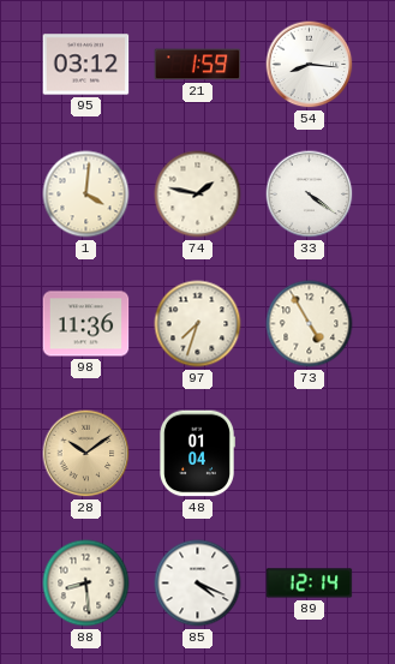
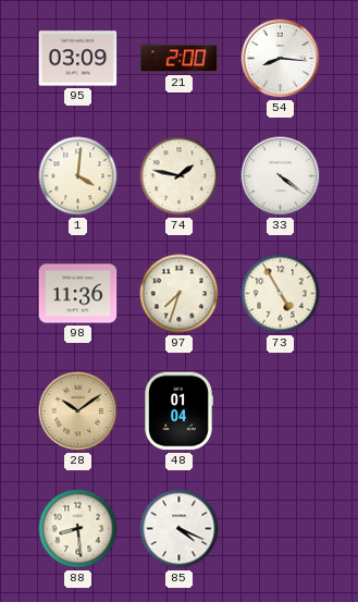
95: 03:12 -> 03:09
21: 1:59 -> 2:00
89: 12:14 -> none
